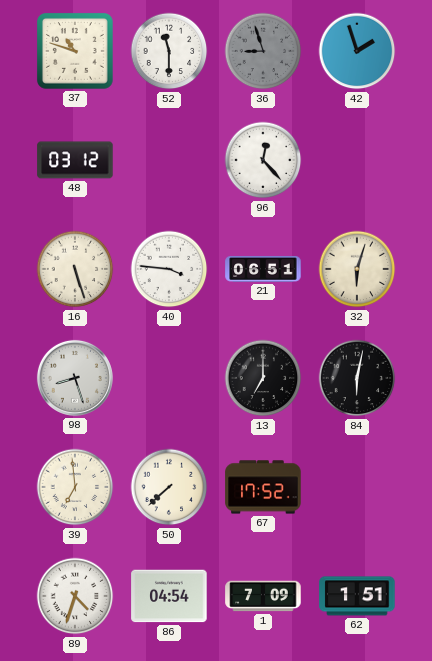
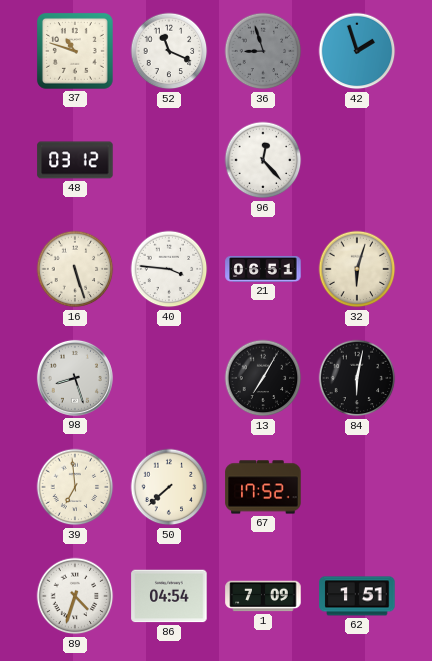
52: 11:30 -> 11:19
13: 7:00 -> 7:05
